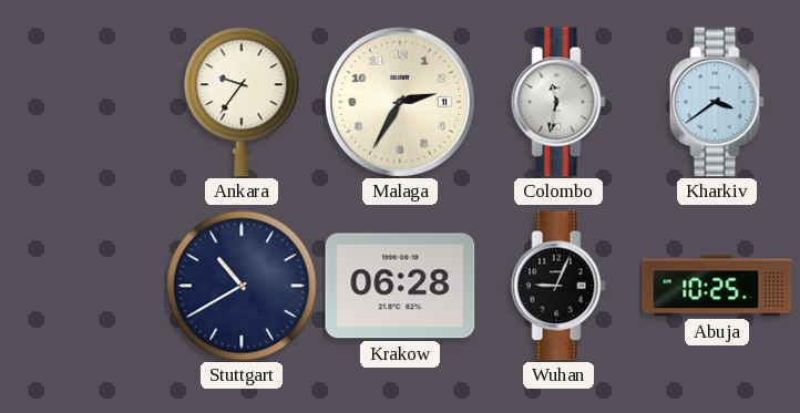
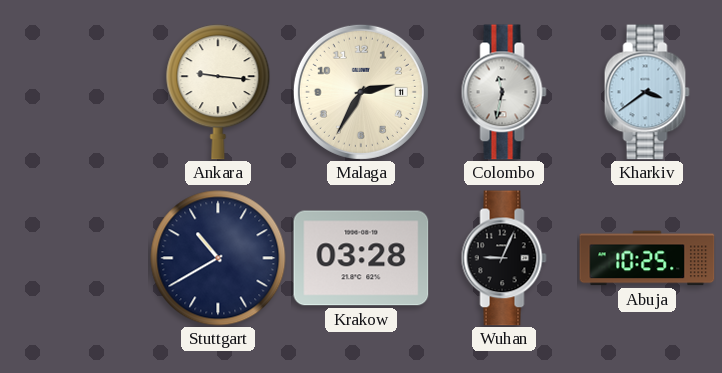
Ankara: 9:36 -> 9:16
Krakow: 06:28 -> 03:28
